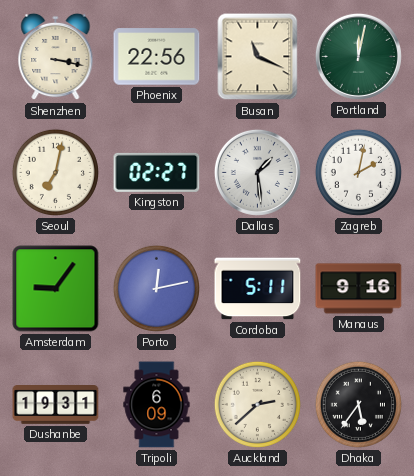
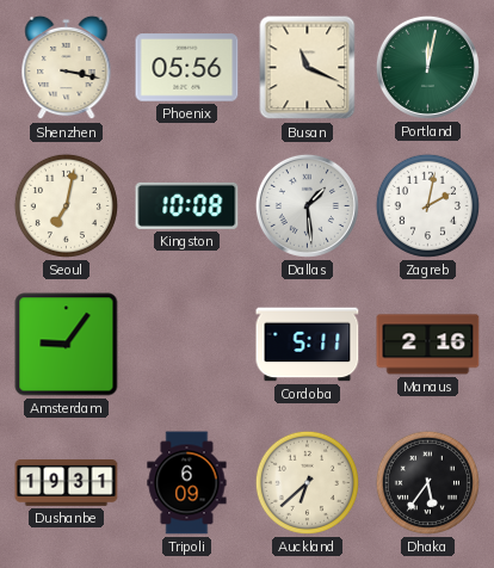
Phoenix: 22:56 -> 05:56
Kingston: 02:27 -> 10:08
Porto: 12:13 -> none
Manaus: 9:16 -> 2:16
Auckland: 2:38 -> 6:38
